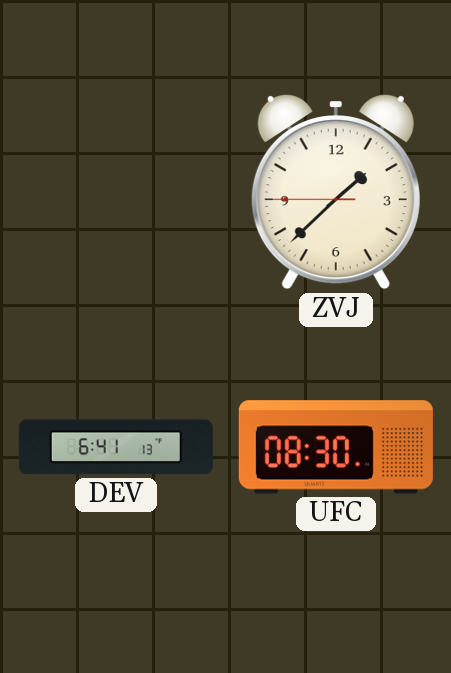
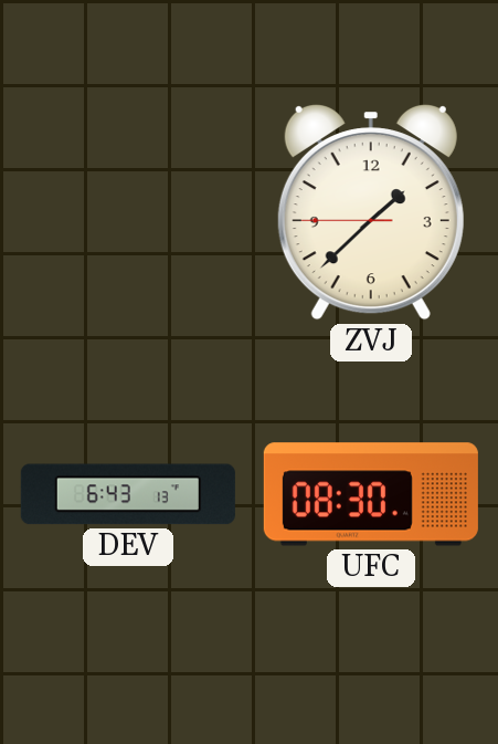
DEV: 6:41 -> 6:43
